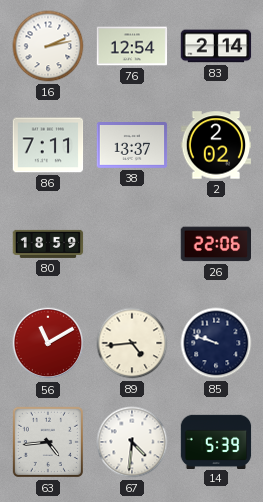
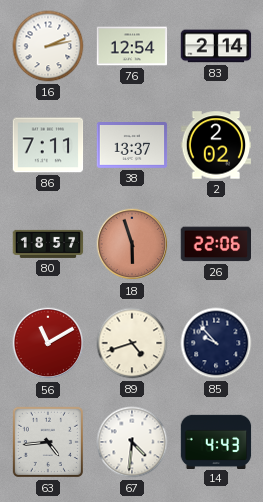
80: 18:59 -> 18:57
18: none -> 5:57
89: 4:44 -> 4:42
85: 9:48 -> 9:53
14: 5:39 -> 4:43
